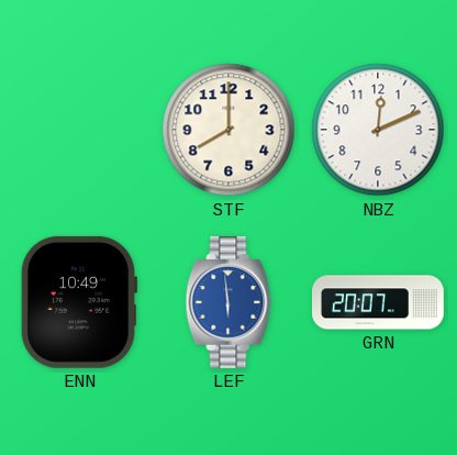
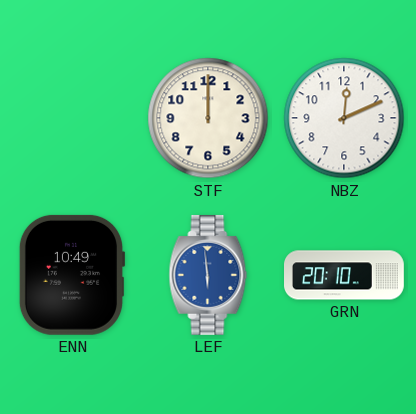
STF: 8:00 -> 12:00
GRN: 20:07 -> 20:10
